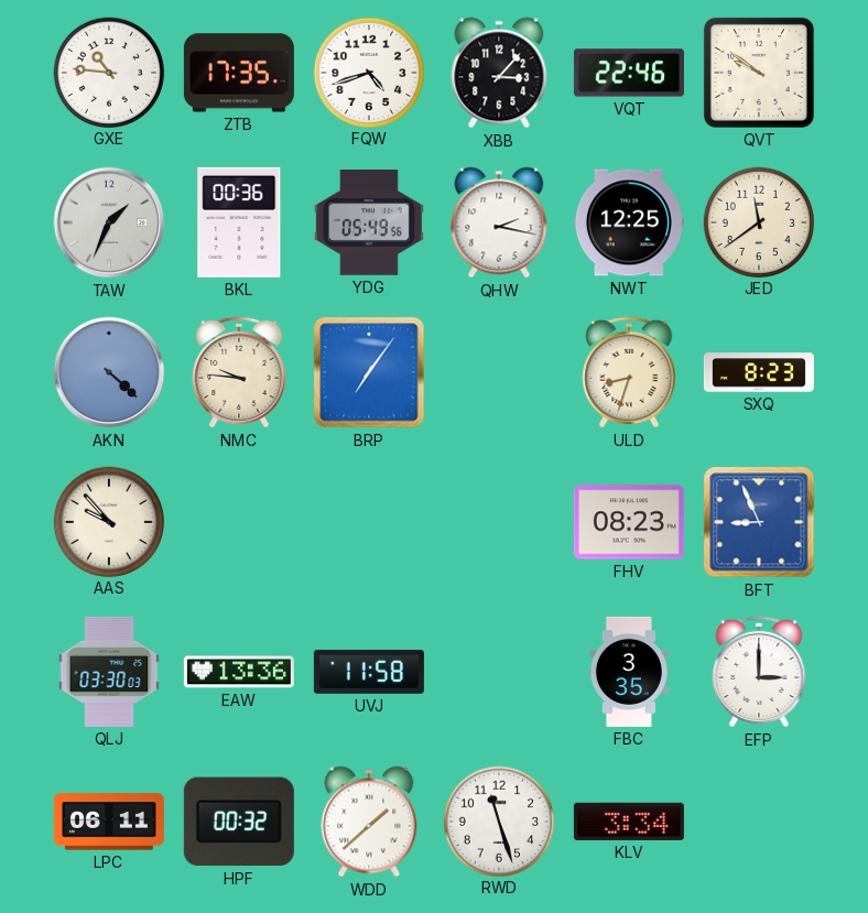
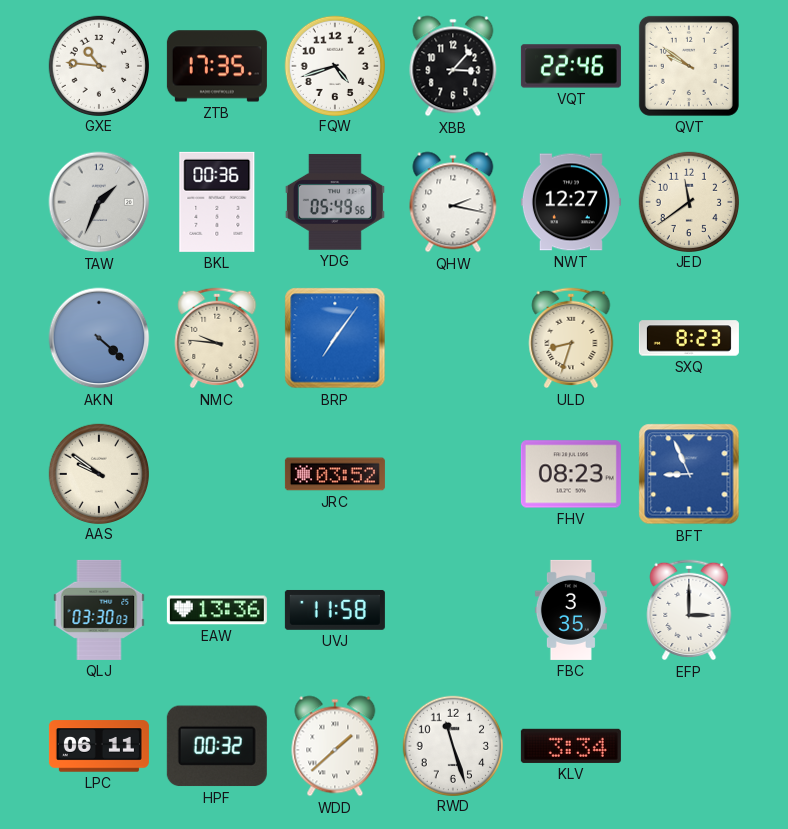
NWT: 12:25 -> 12:27
AAS: 9:53 -> 9:51
JRC: none -> 03:52
